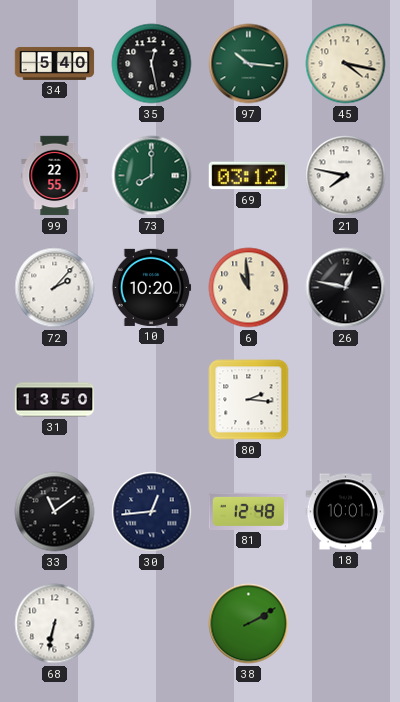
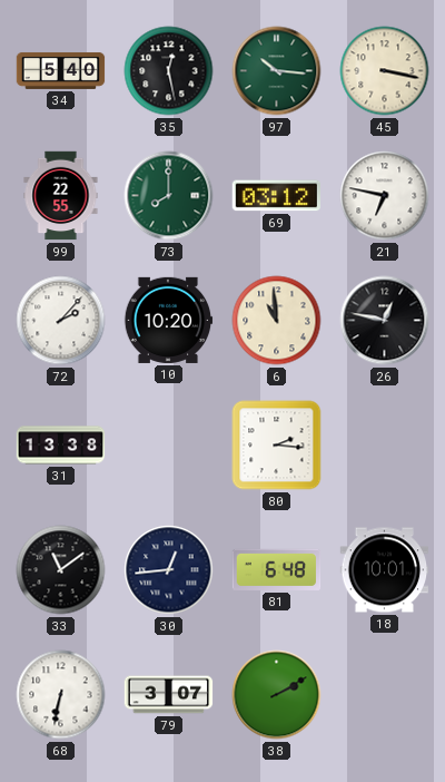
45: 4:17 -> 3:17
21: 7:47 -> 6:47
31: 13:50 -> 13:38
81: 12:48 -> 6:48
79: none -> 3:07
